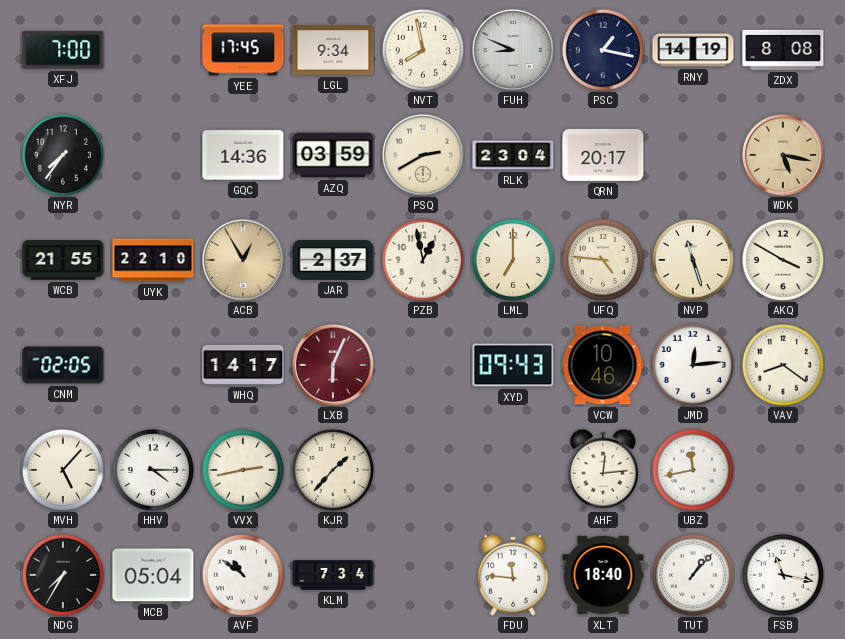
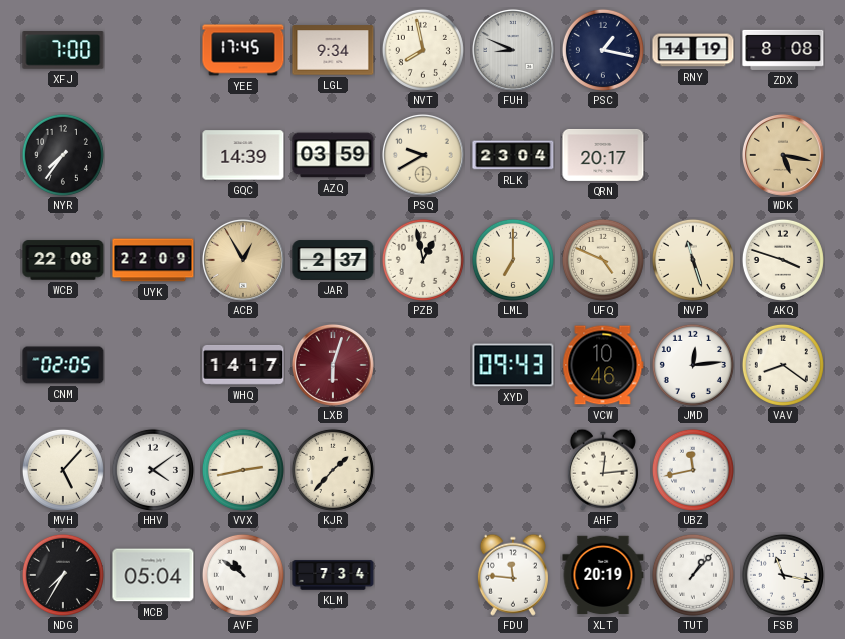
GQC: 14:36 -> 14:39
PSQ: 2:40 -> 9:40
WCB: 21:55 -> 22:08
UYK: 22:10 -> 22:09
UFQ: 4:46 -> 4:49
AKQ: 3:50 -> 3:48
LXB: 6:04 -> 6:03
HHV: 4:15 -> 4:09
XLT: 18:40 -> 20:19
